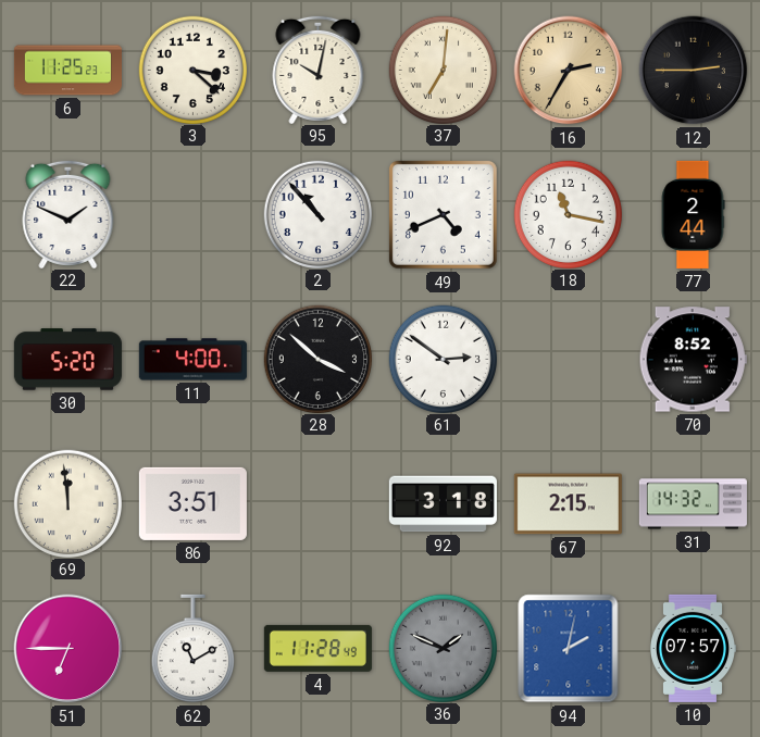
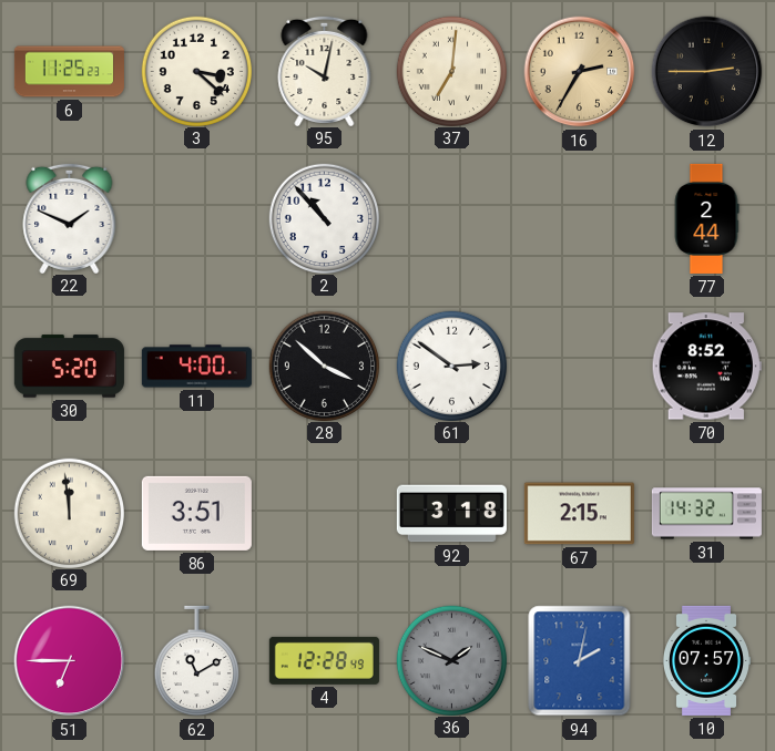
49: 4:41 -> none
18: 11:17 -> none
4: 11:28 -> 12:28
